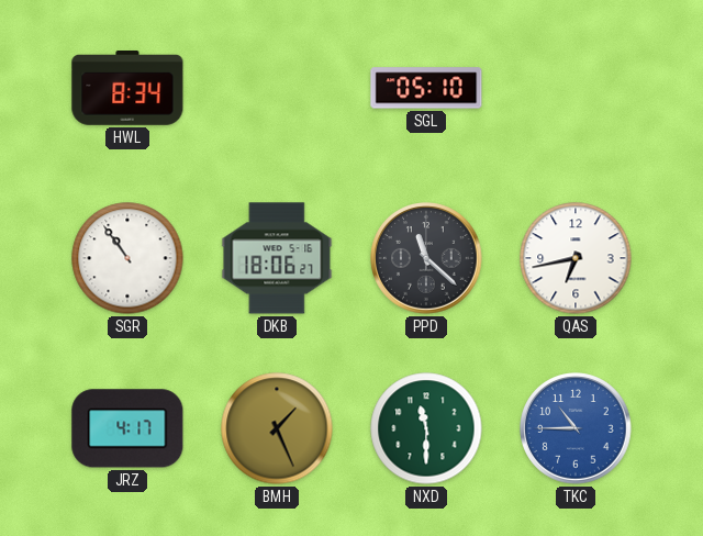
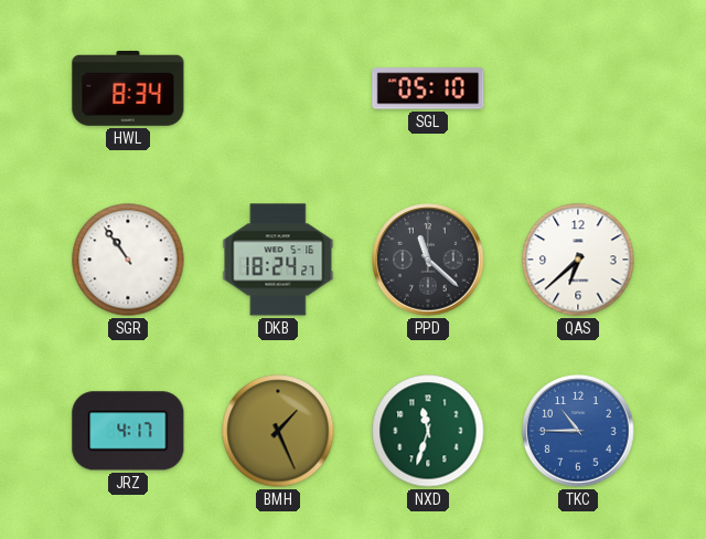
DKB: 18:06 -> 18:24
QAS: 6:43 -> 6:38
NXD: 11:30 -> 11:33
